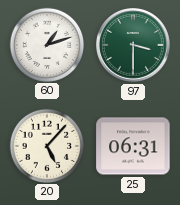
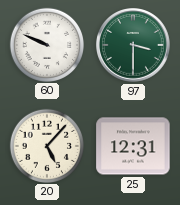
60: 1:12 -> 9:49
25: 06:31 -> 12:31
